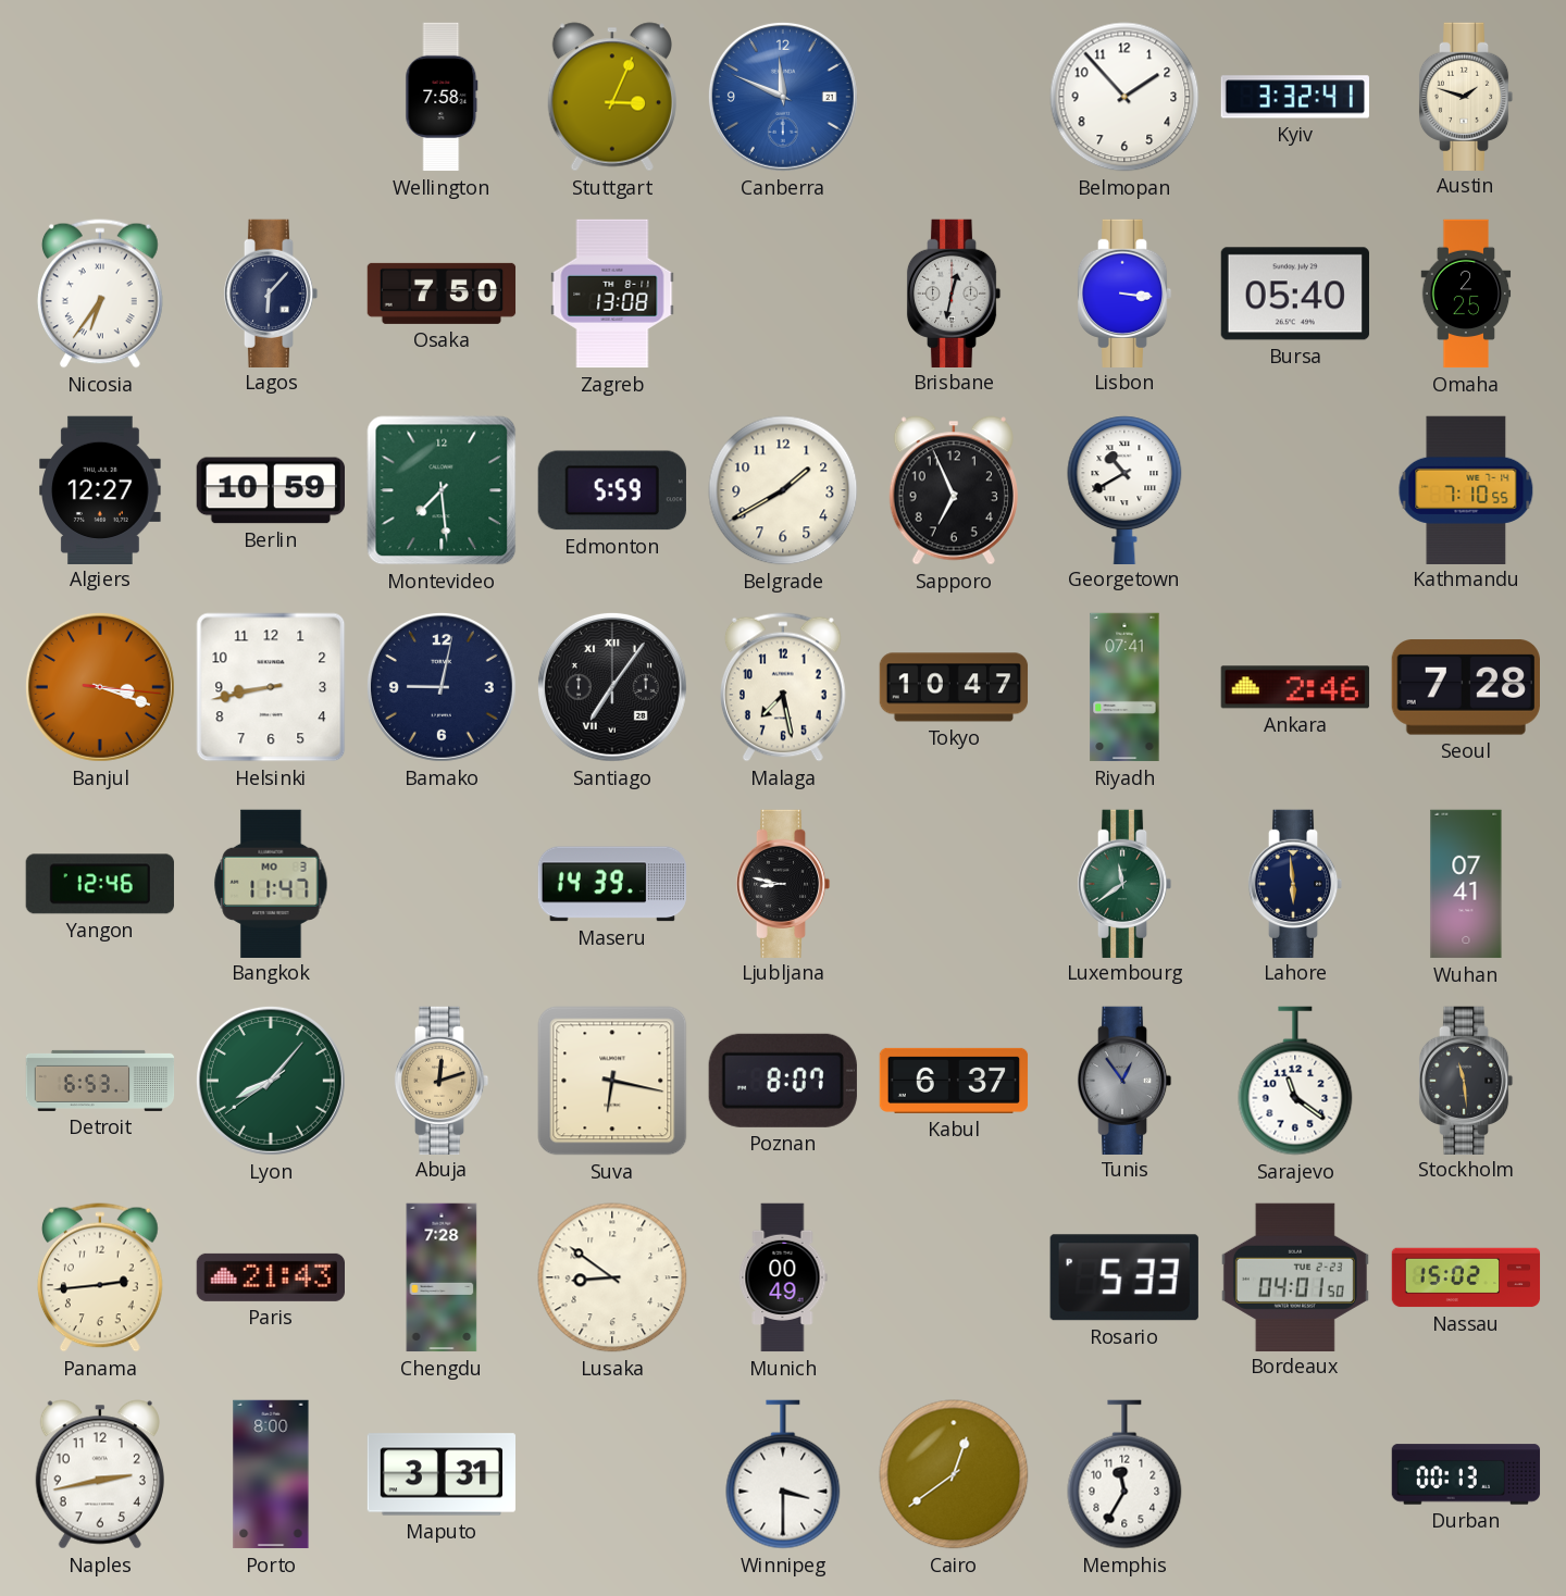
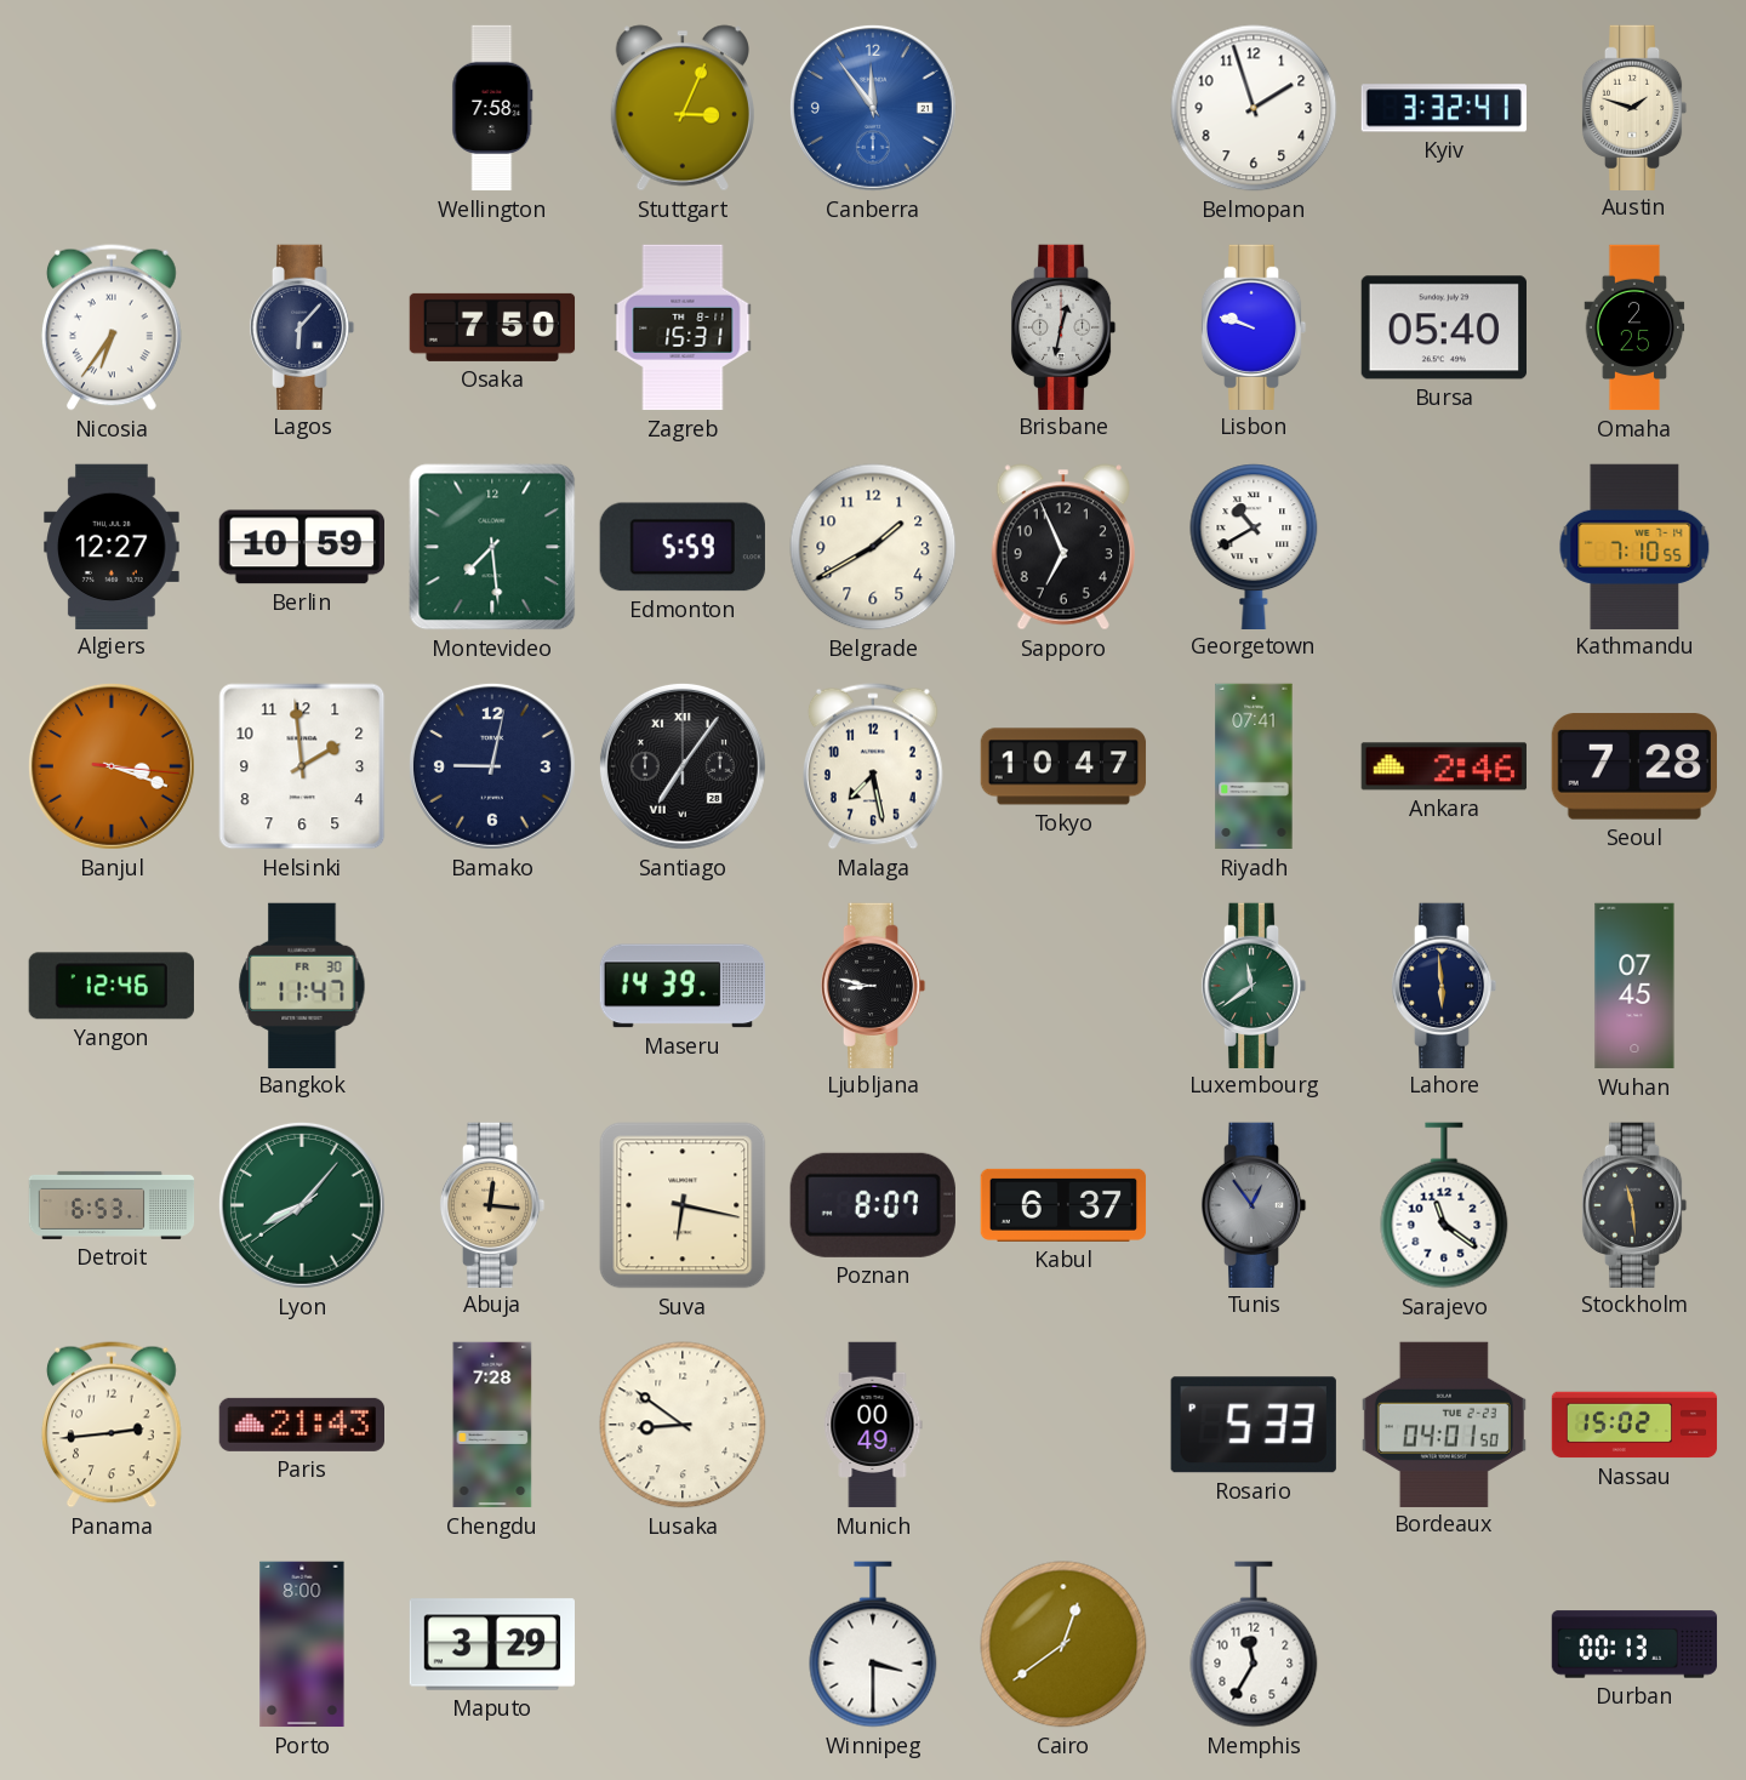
Canberra: 11:49 -> 11:54
Belmopan: 1:53 -> 1:57
Zagreb: 13:08 -> 15:31
Lisbon: 3:16 -> 9:48
Helsinki: 8:43 -> 1:59
Bangkok date: MO 3 -> FR 30
Wuhan: 07:41 -> 07:45
Abuja: 12:12 -> 12:16
Naples: 2:43 -> none
Maputo: 3:31 -> 3:29
